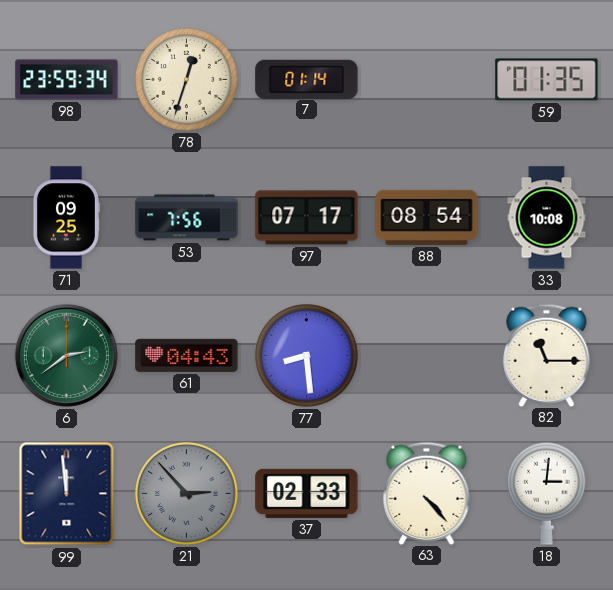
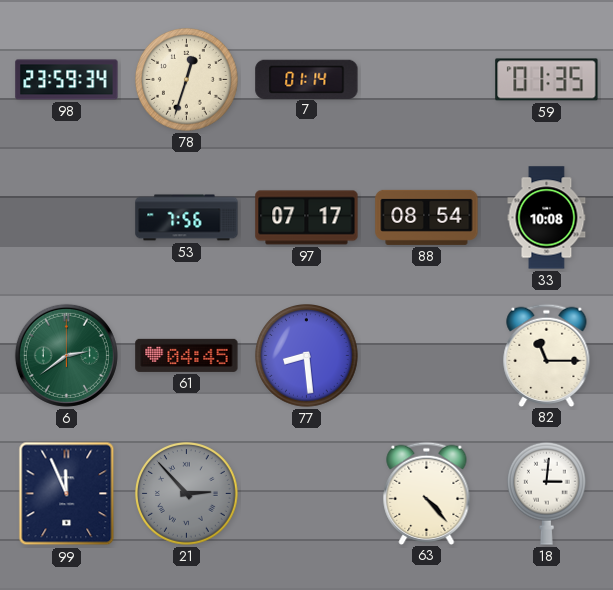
71: 09:25 -> none
61: 04:43 -> 04:45
99: 11:59 -> 11:56
37: 02:33 -> none
